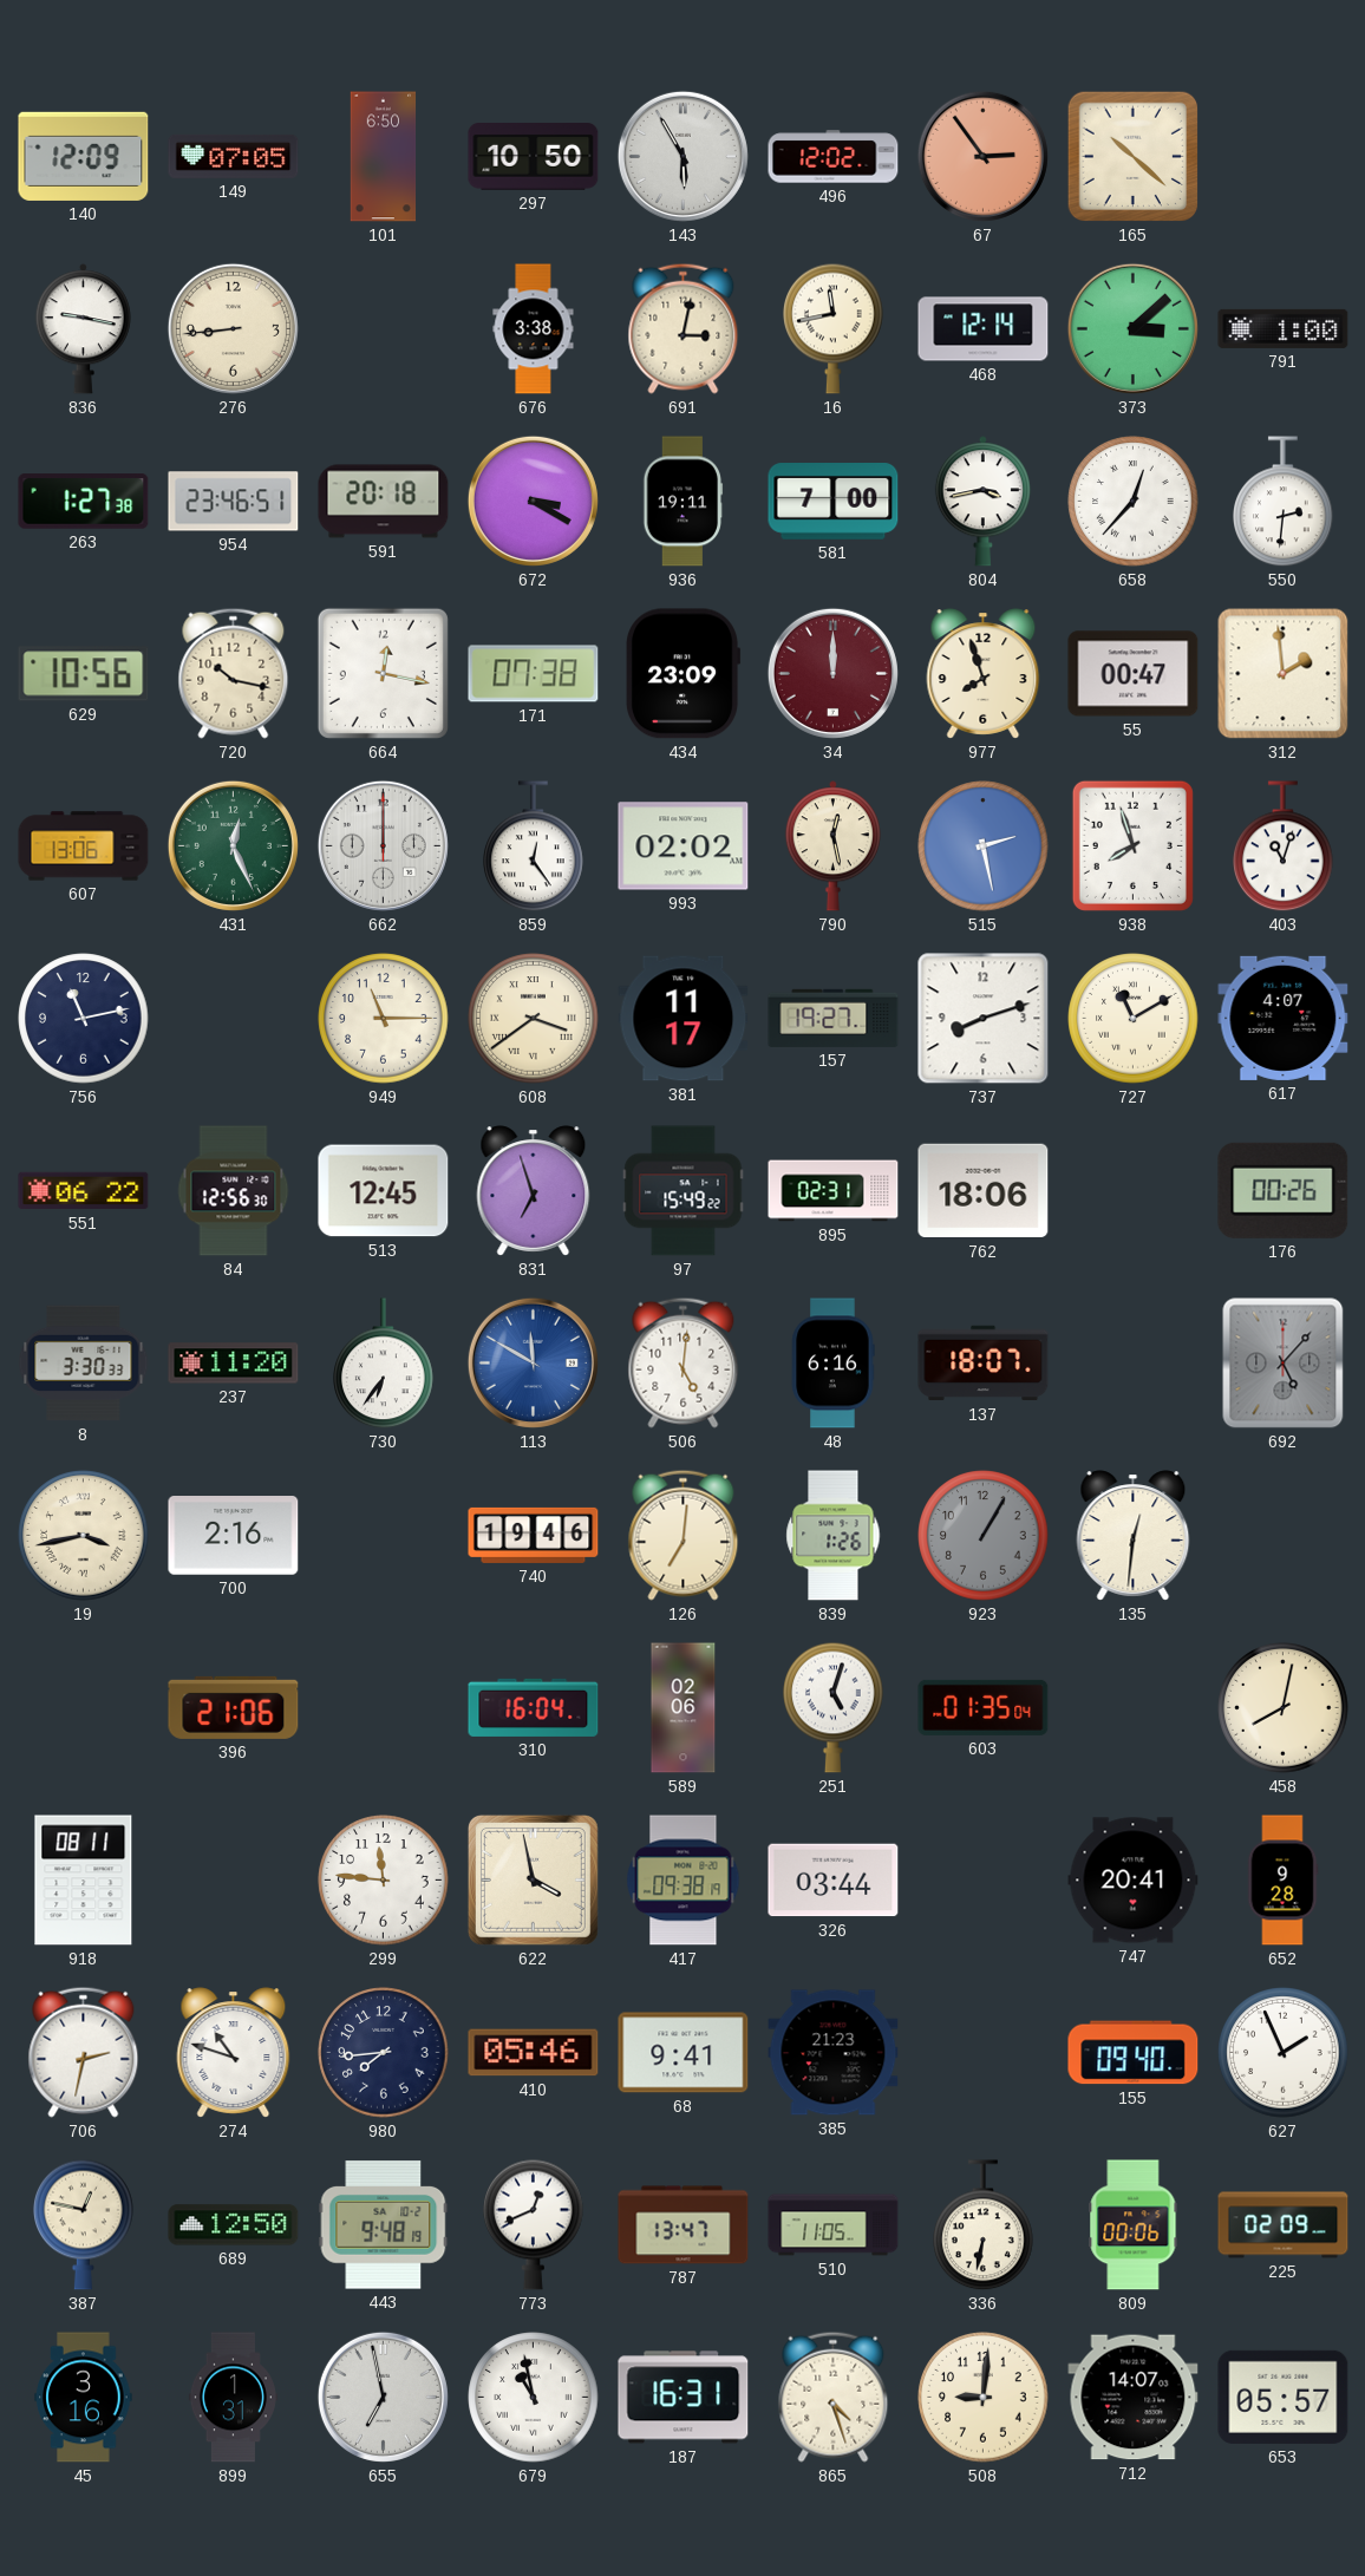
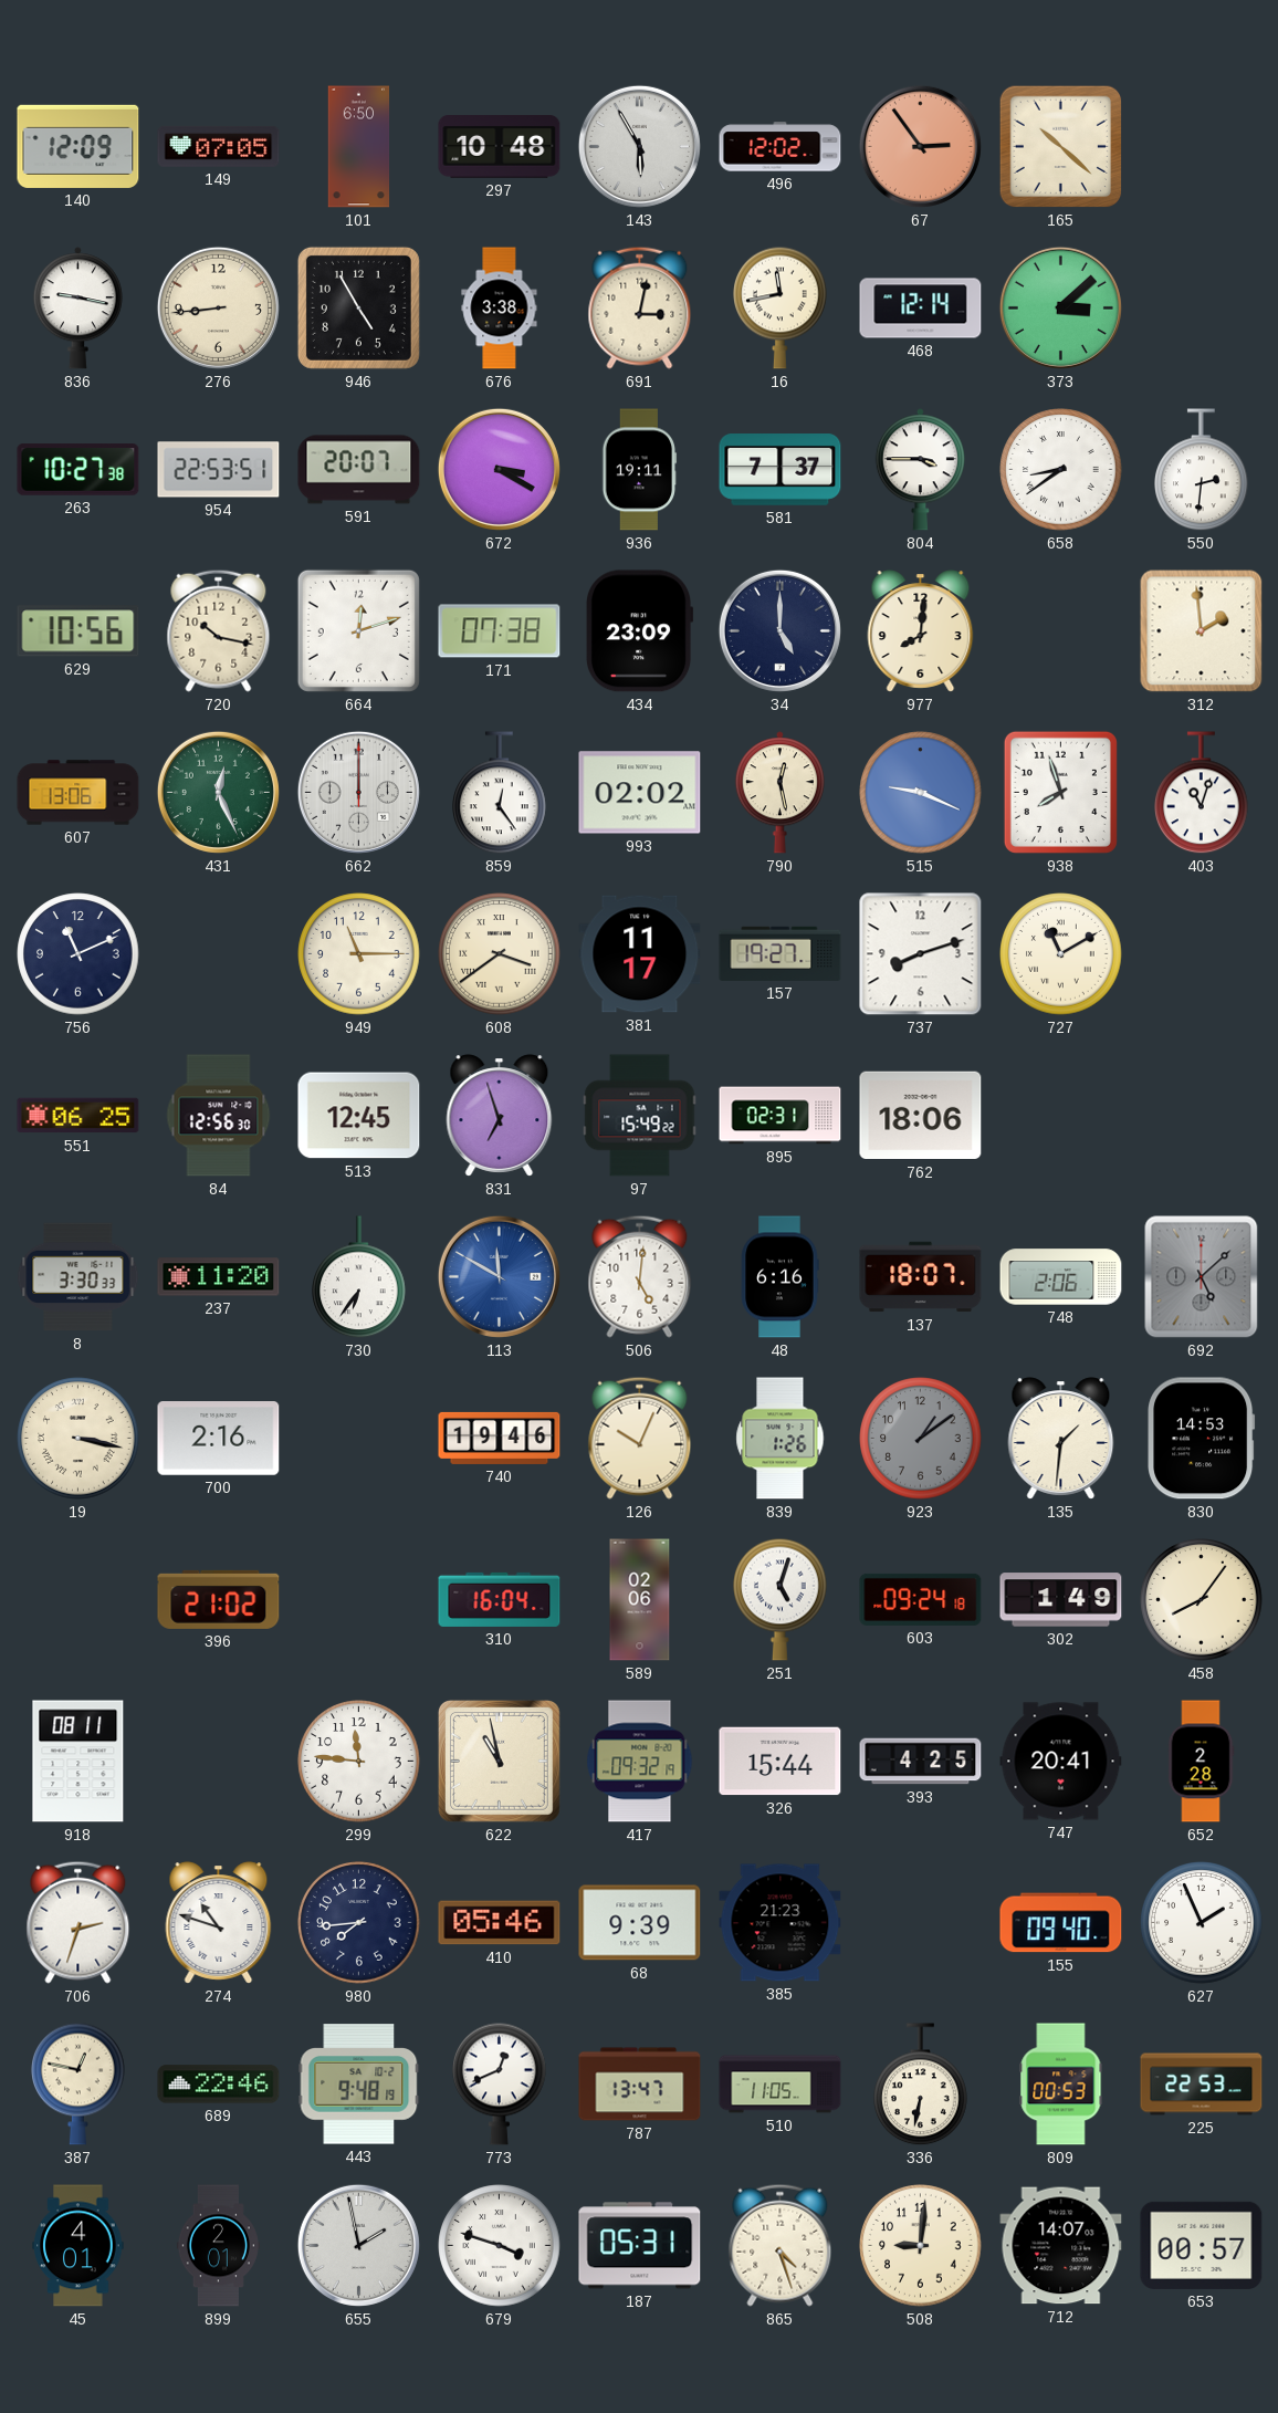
297: 10:50 -> 10:48
946: none -> 4:55
791: 1:00 -> none
263: 1:27 -> 10:27
954: 23:46 -> 22:53
591: 20:18 -> 20:07
581: 7:00 -> 7:37
804: 3:43 -> 3:45
658: 12:37 -> 8:39
664: 12:17 -> 12:12
34: 12:00 -> 5:00
34 dial: burgundy -> navy
977: 7:57 -> 8:01
55: 00:47 -> none
515: 2:28 -> 9:19
756: 11:13 -> 11:11
617: 4:07 -> none
551: 06:22 -> 06:25
176: 00:26 -> none
748: none -> 2:06
692: 5:07 -> 5:08
19: 3:43 -> 3:17
126: 7:01 -> 10:04
923: 1:05 -> 1:09
135: 12:31 -> 1:31
830: none -> 14:53
396: 21:06 -> 21:02
603: 01:35 -> 09:24
302: none -> 1:49
458: 8:02 -> 8:06
622: 3:58 -> 10:58
417: 09:38 -> 09:32
326: 03:44 -> 15:44
393: none -> 4:25
652: 9:28 -> 2:28
706: 2:32 -> 2:33
68: 9:41 -> 9:39
689: 12:50 -> 22:46
809: 00:06 -> 00:53
225: 02:09 -> 22:53
45: 3:16 -> 4:01
899: 1:31 -> 2:01
655: 6:58 -> 1:58
679: 10:58 -> 3:48
187: 16:31 -> 05:31
653: 05:57 -> 00:57
